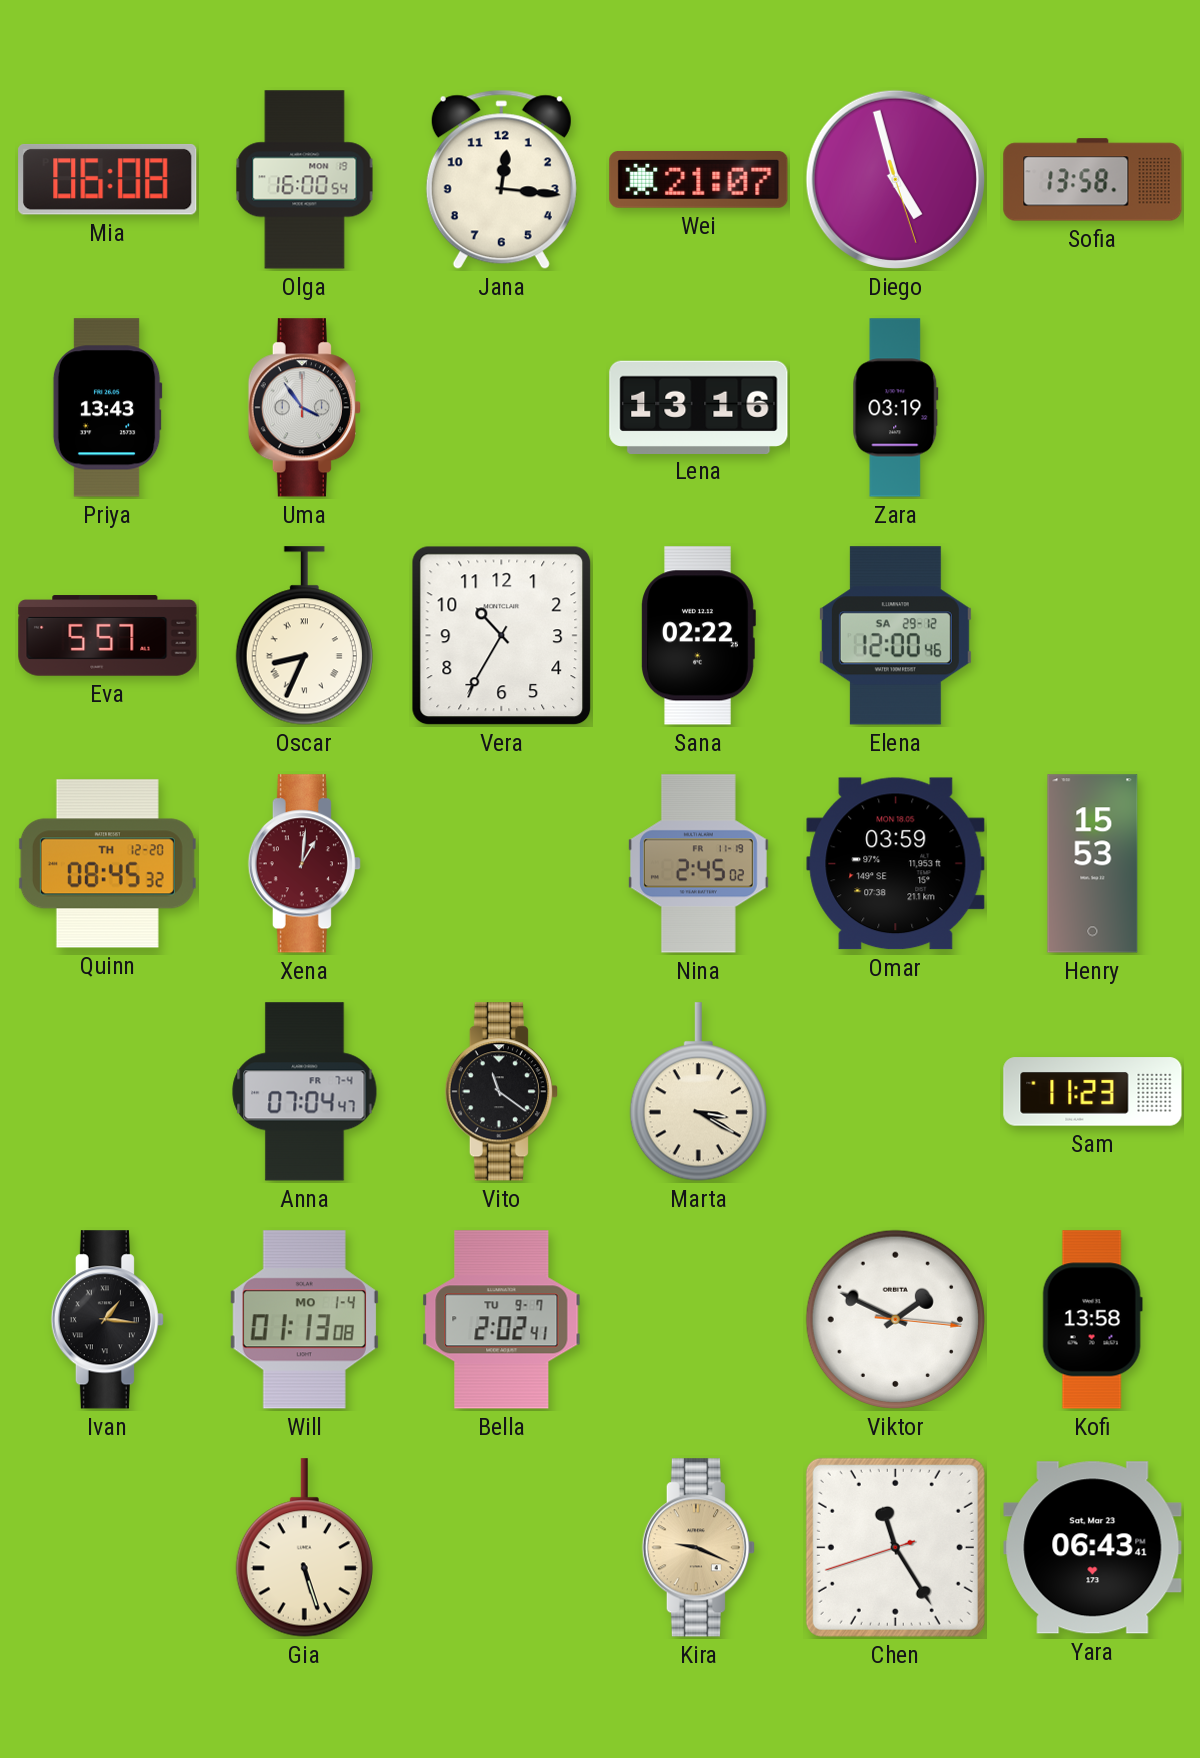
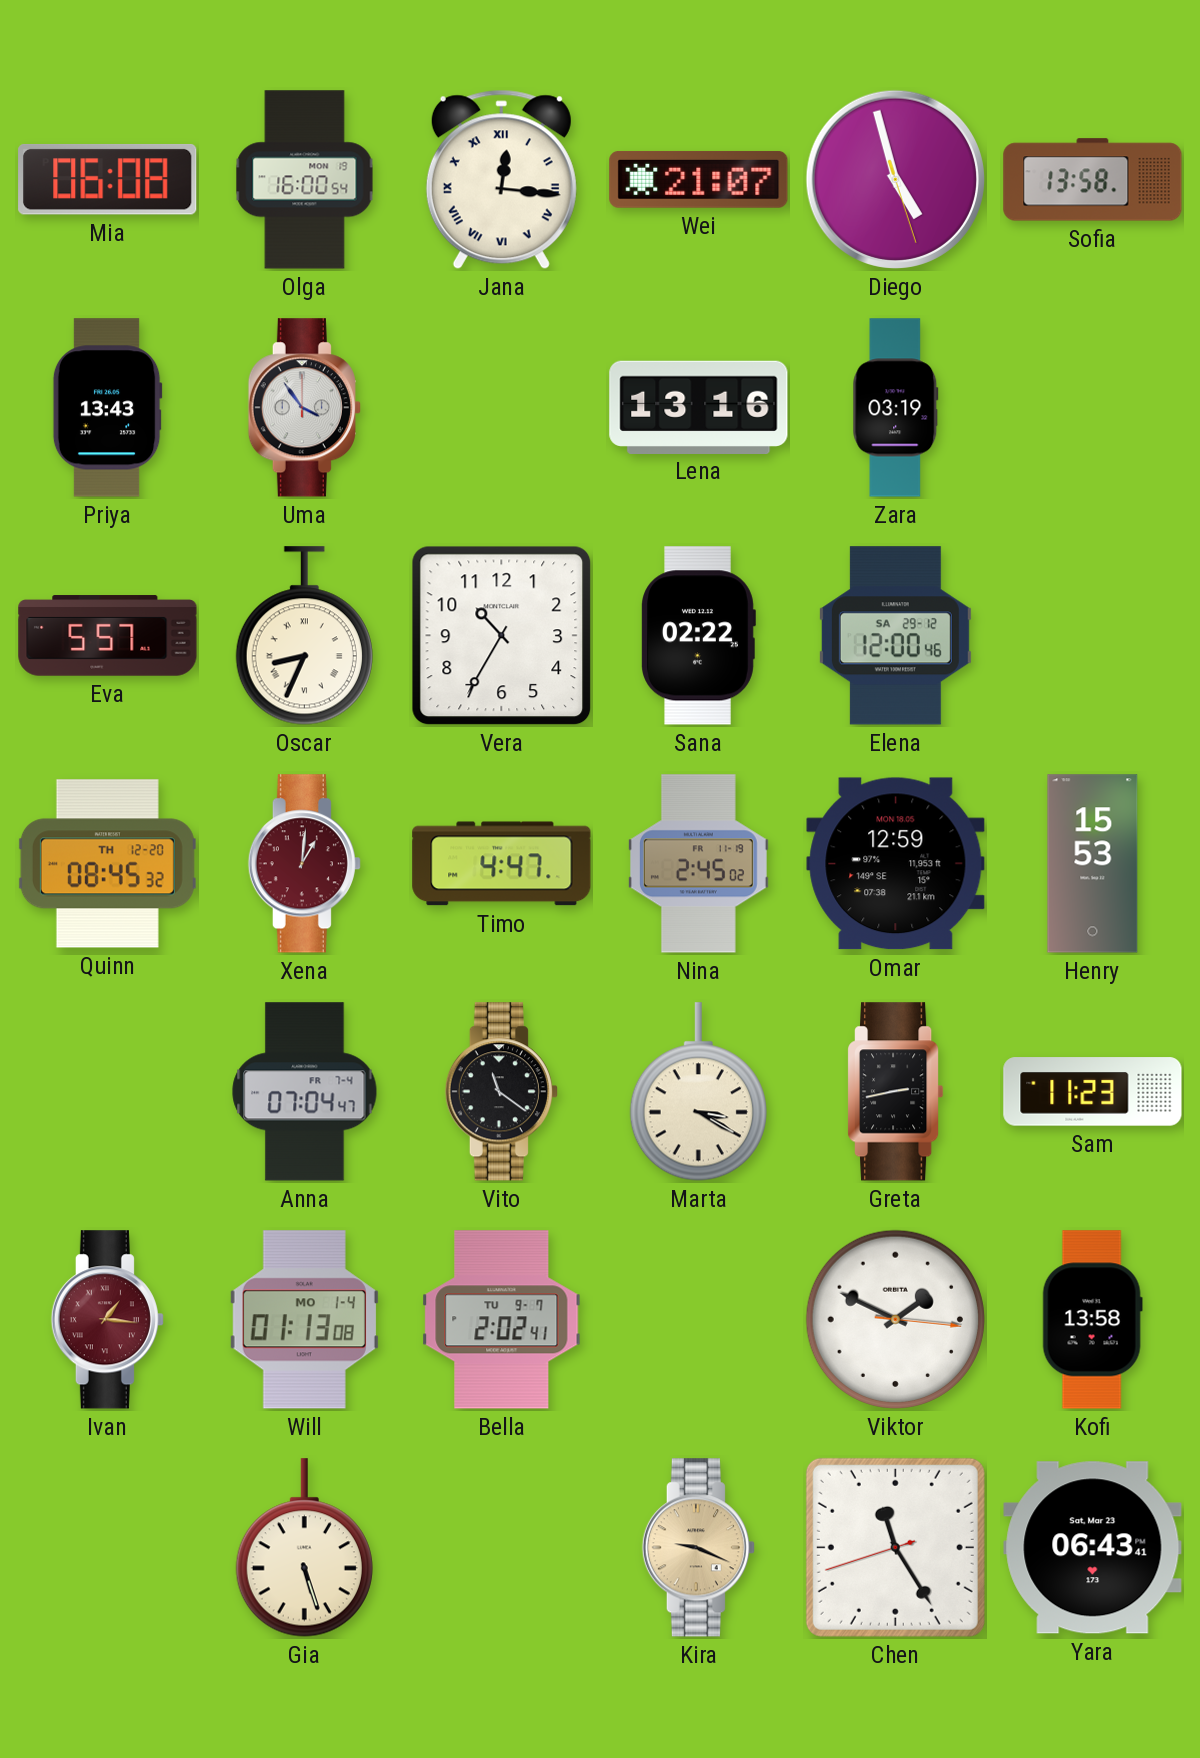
Jana numerals: Arabic -> Roman
Timo: none -> 4:47
Omar: 03:59 -> 12:59
Greta: none -> 2:43
Ivan dial: black -> burgundy
